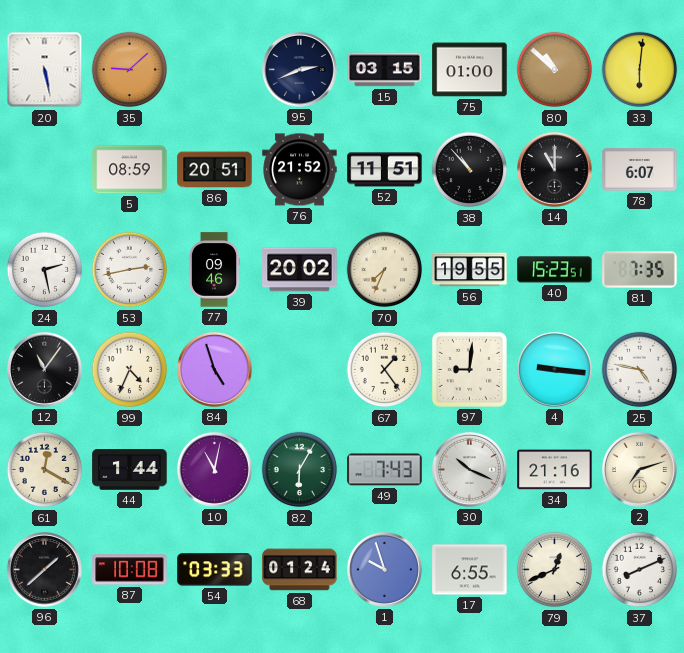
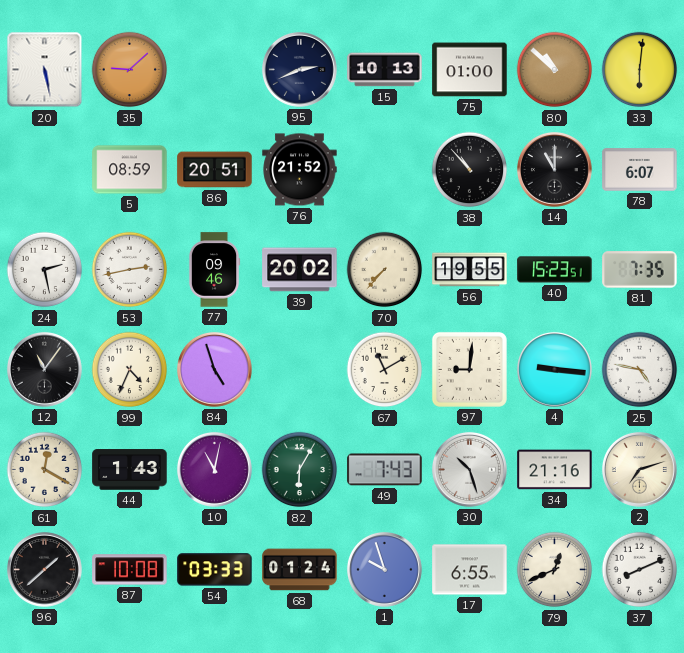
15: 03:15 -> 10:13
52: 11:51 -> none
70: 7:34 -> 7:37
67: 1:24 -> 11:10
44: 1:44 -> 1:43
30: 10:19 -> 10:27
